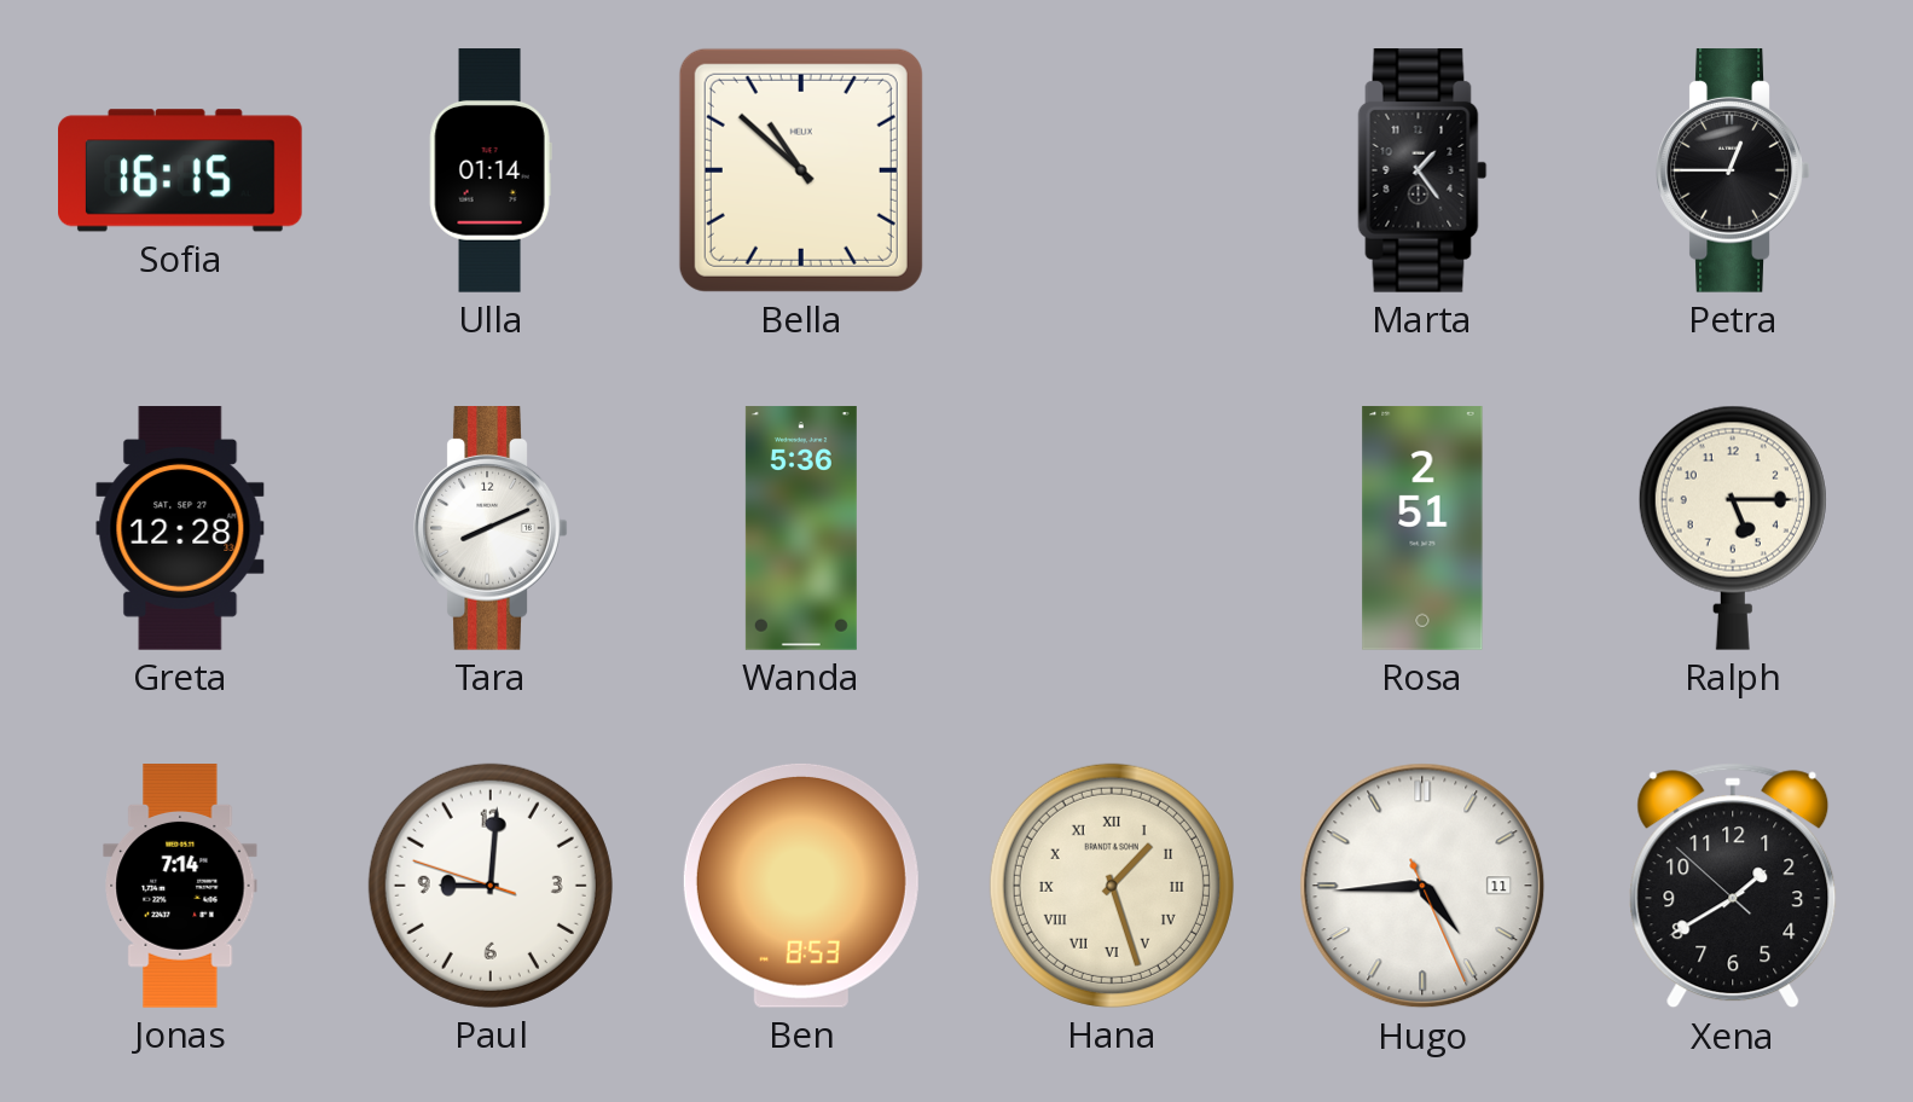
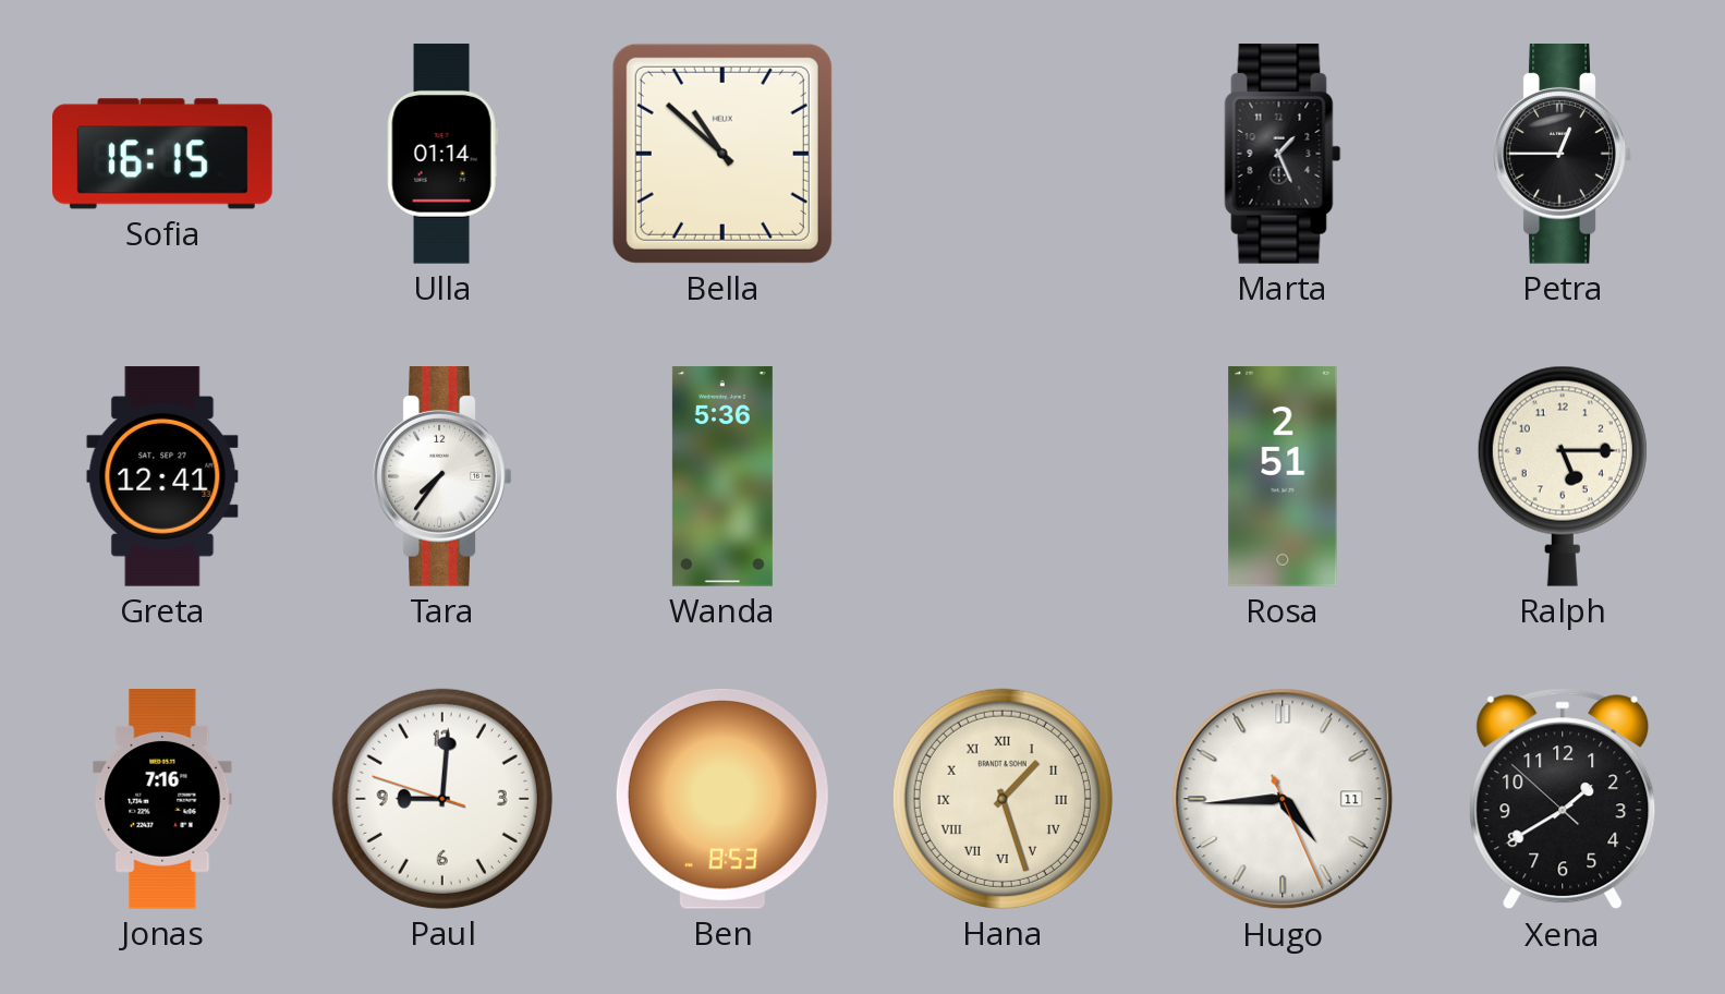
Marta: 1:24 -> 1:26
Greta: 12:28 -> 12:41
Tara: 8:11 -> 7:36
Jonas: 7:14 -> 7:16
